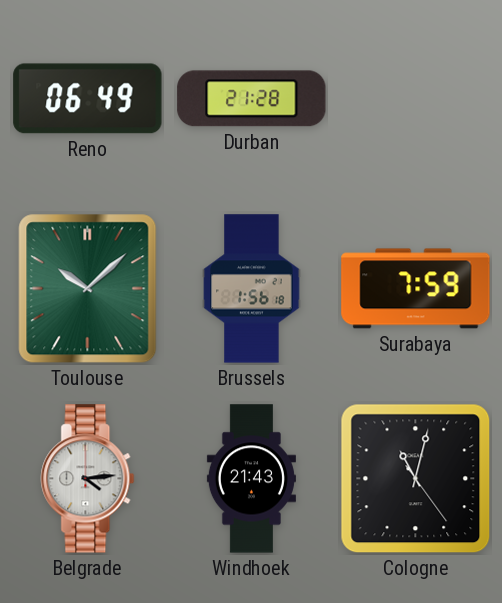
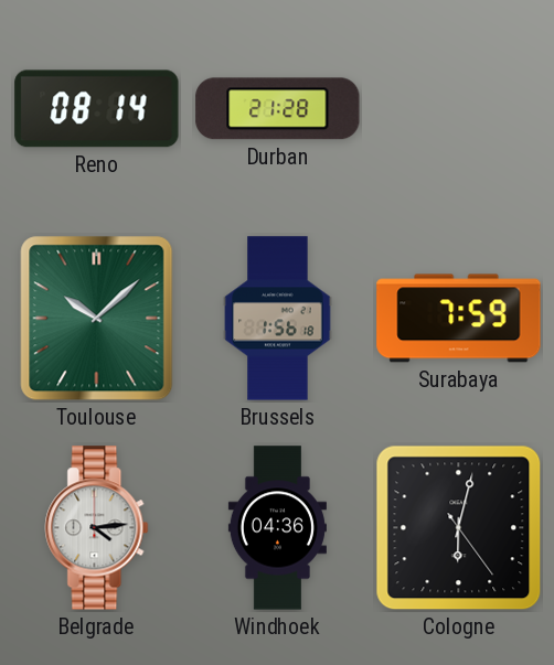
Reno: 06:49 -> 08:14
Windhoek: 21:43 -> 04:36
Cologne: 11:02 -> 6:02
